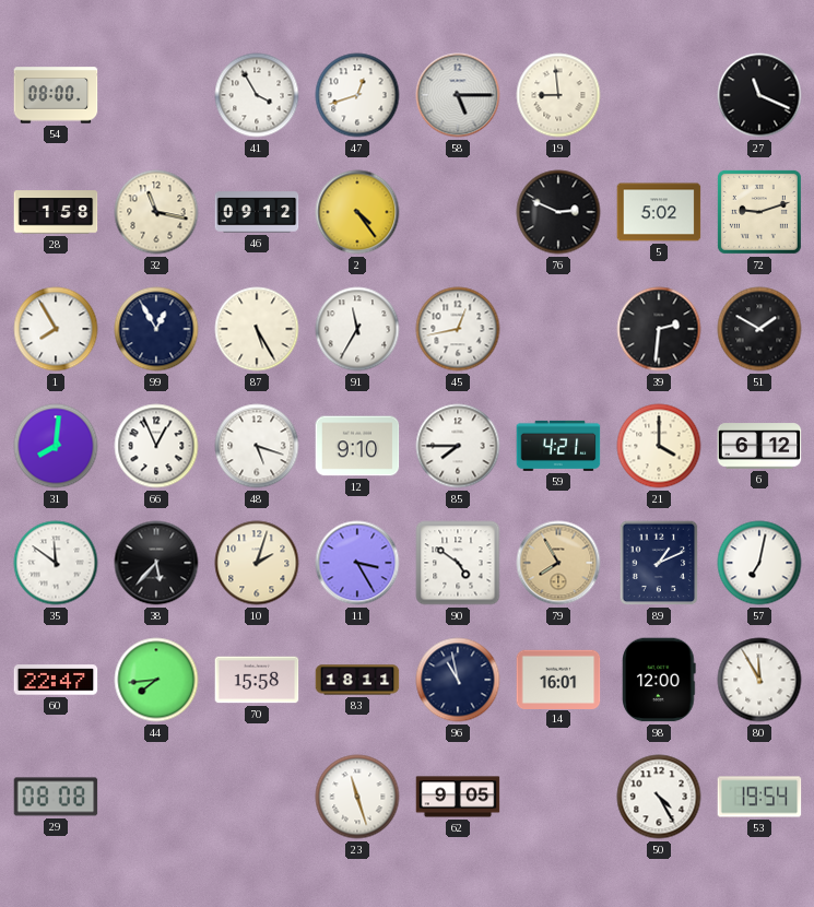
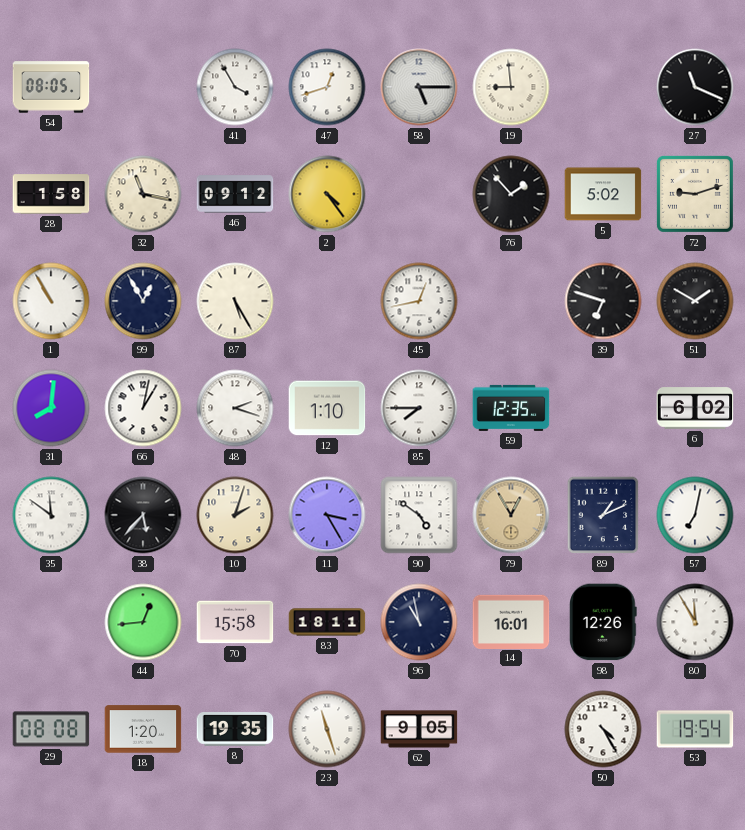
54: 08:00 -> 08:05
76: 2:49 -> 1:53
1: 7:55 -> 10:55
91: 11:35 -> none
39: 2:31 -> 6:48
66: 12:56 -> 1:02
48: 5:18 -> 2:18
12: 9:10 -> 1:10
59: 4:21 -> 12:35
21: 4:00 -> none
6: 6:12 -> 6:02
79: 7:55 -> 12:55
60: 22:47 -> none
44: 7:44 -> 12:44
98: 12:00 -> 12:26
18: none -> 1:20
8: none -> 19:35
